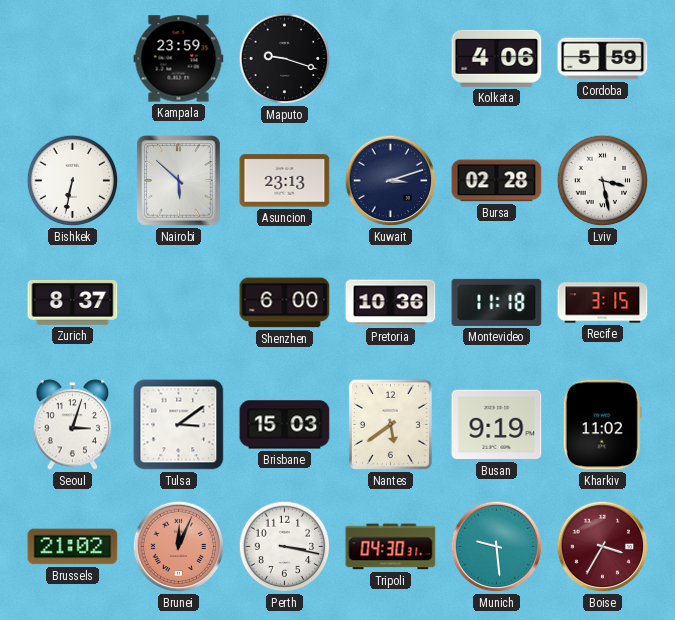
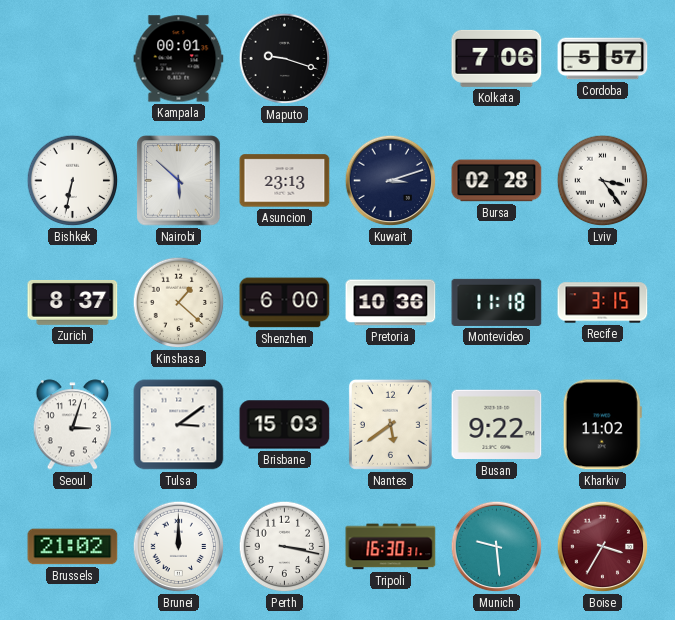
Kampala: 23:59 -> 00:01
Kolkata: 4:06 -> 7:06
Cordoba: 5:59 -> 5:57
Lviv: 3:28 -> 3:24
Kinshasa: none -> 1:22
Busan: 9:19 -> 9:22
Brunei: 12:04 -> 12:00
Brunei dial: salmon -> white
Tripoli: 04:30 -> 16:30
